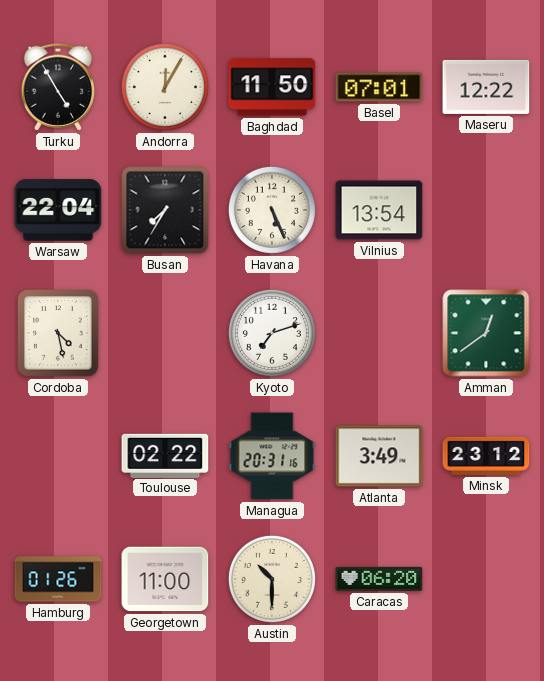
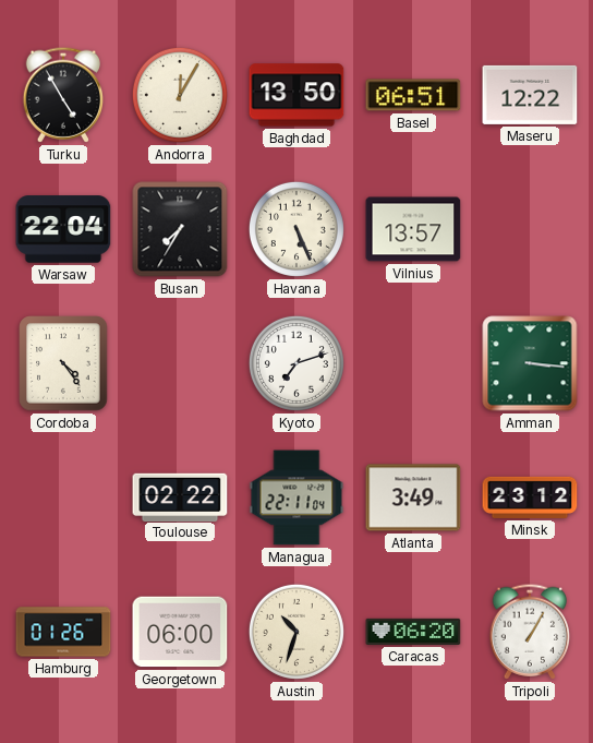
Baghdad: 11:50 -> 13:50
Basel: 07:01 -> 06:51
Vilnius: 13:54 -> 13:57
Cordoba: 4:28 -> 4:24
Amman: 12:39 -> 3:16
Managua: 20:31 -> 22:11
Georgetown: 11:00 -> 06:00
Austin: 10:30 -> 10:33
Tripoli: none -> 1:05
